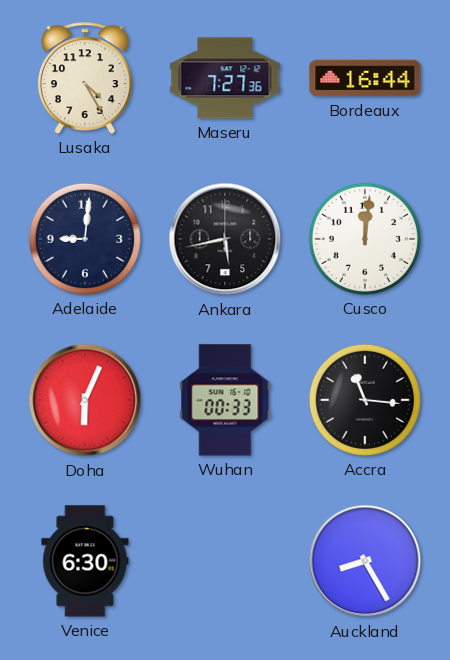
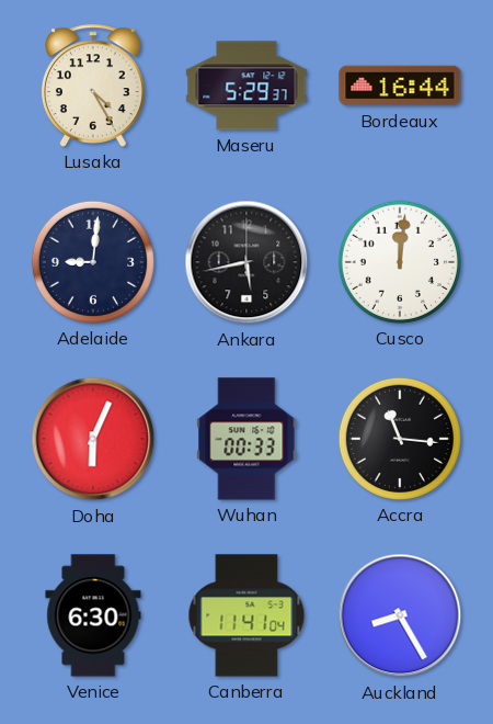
Maseru: 7:27 -> 5:29
Canberra: none -> 11:41
